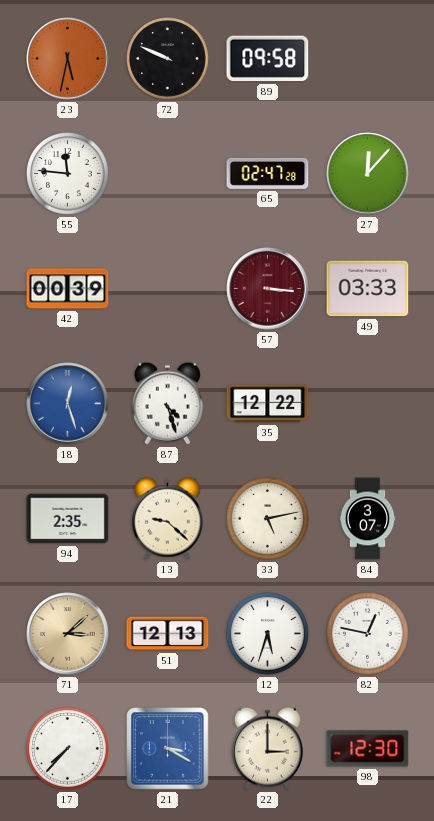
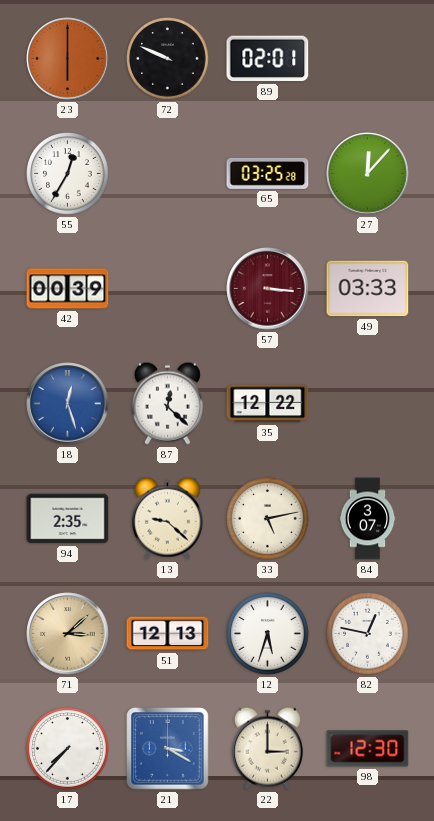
23: 5:32 -> 6:00
89: 09:58 -> 02:01
55: 11:46 -> 12:35
65: 02:47 -> 03:25
87: 4:27 -> 12:22
